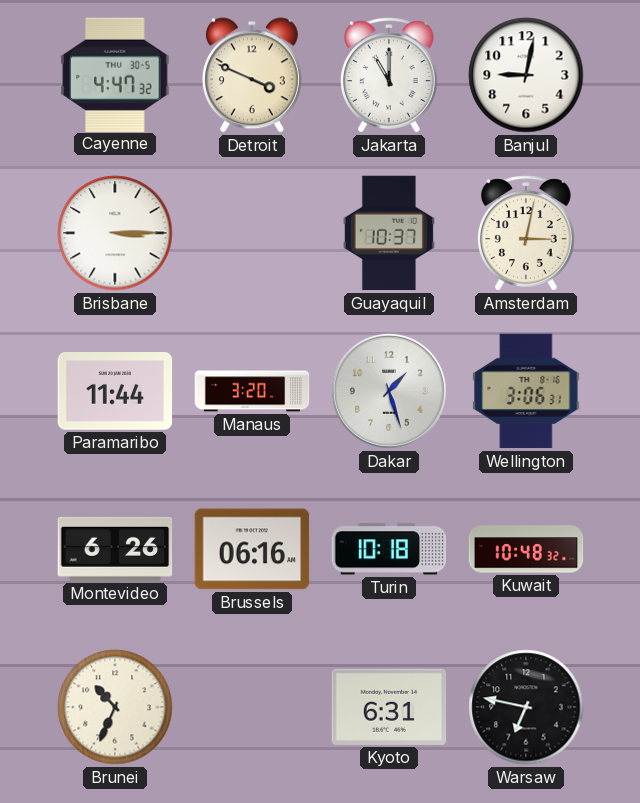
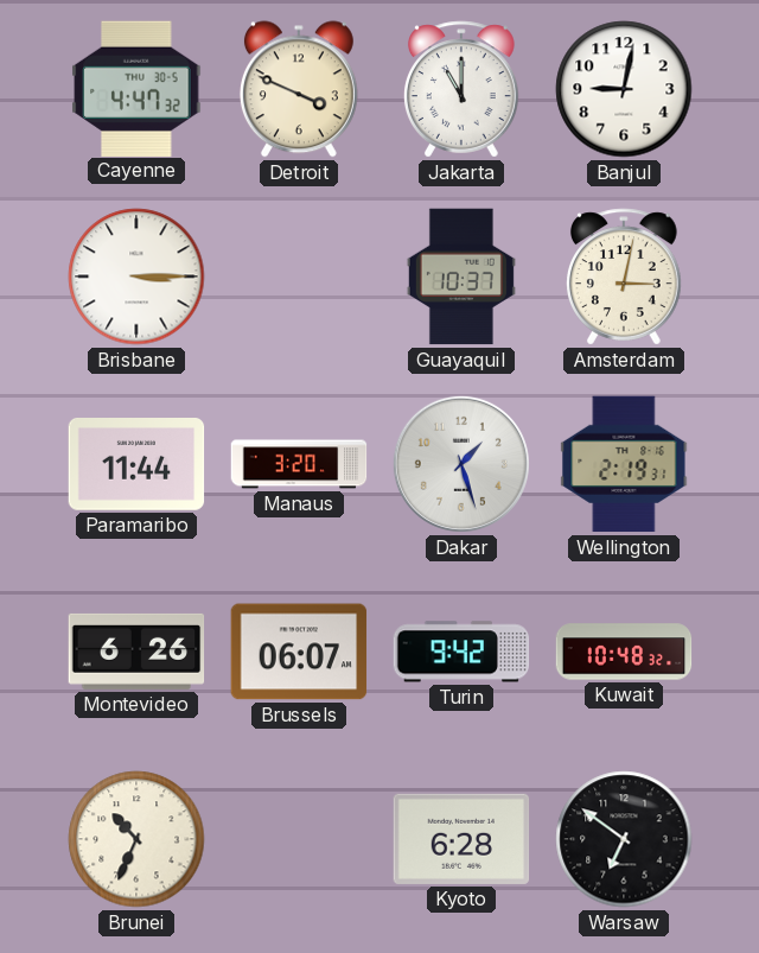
Wellington: 3:06 -> 2:19
Brussels: 06:16 -> 06:07
Turin: 10:18 -> 9:42
Kyoto: 6:31 -> 6:28
Warsaw: 6:47 -> 6:51
